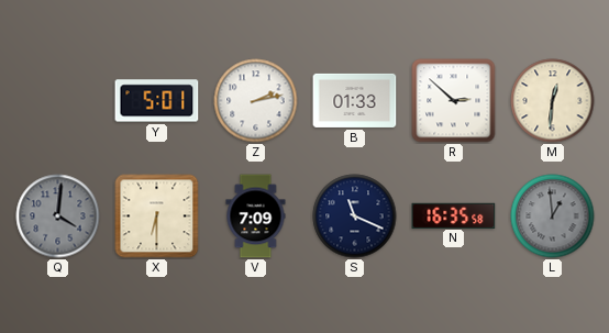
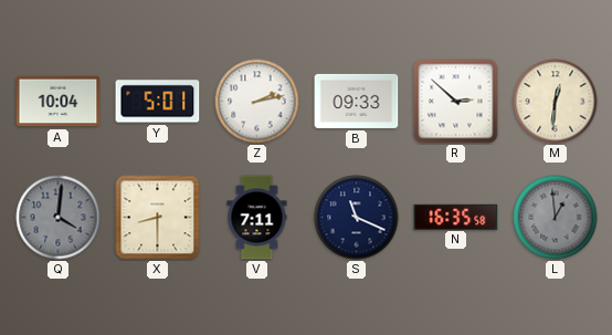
A: none -> 10:04
B: 01:33 -> 09:33
X: 6:30 -> 8:30
V: 7:09 -> 7:11
